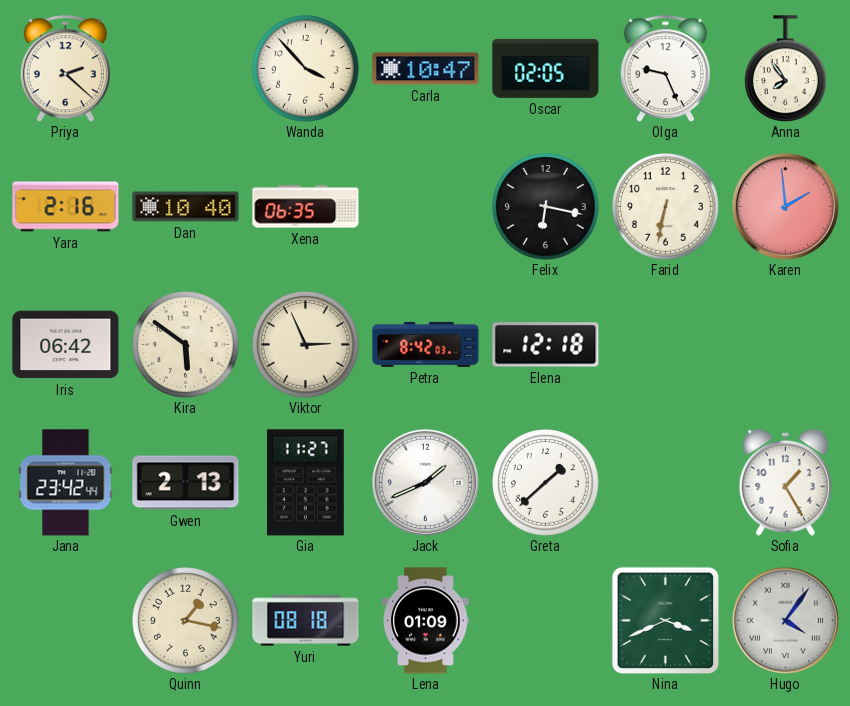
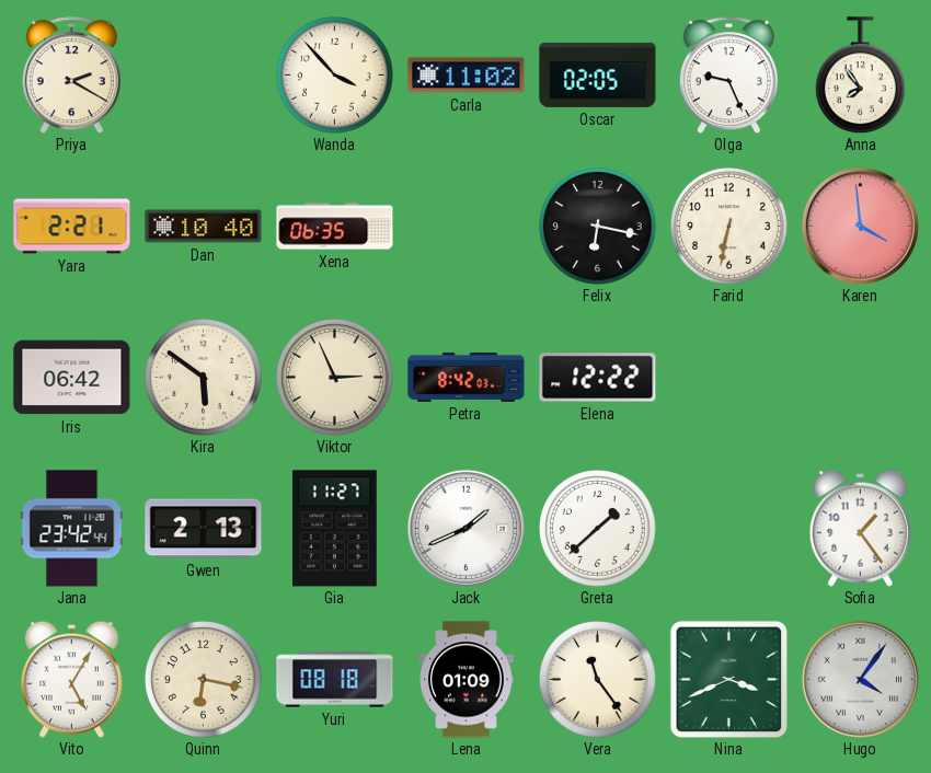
Priya: 2:22 -> 2:20
Carla: 10:47 -> 11:02
Yara: 2:16 -> 2:21
Karen: 1:59 -> 3:59
Elena: 12:18 -> 12:22
Sofia: 1:25 -> 1:24
Vito: none -> 5:05
Quinn: 1:17 -> 6:17
Vera: none -> 11:24
